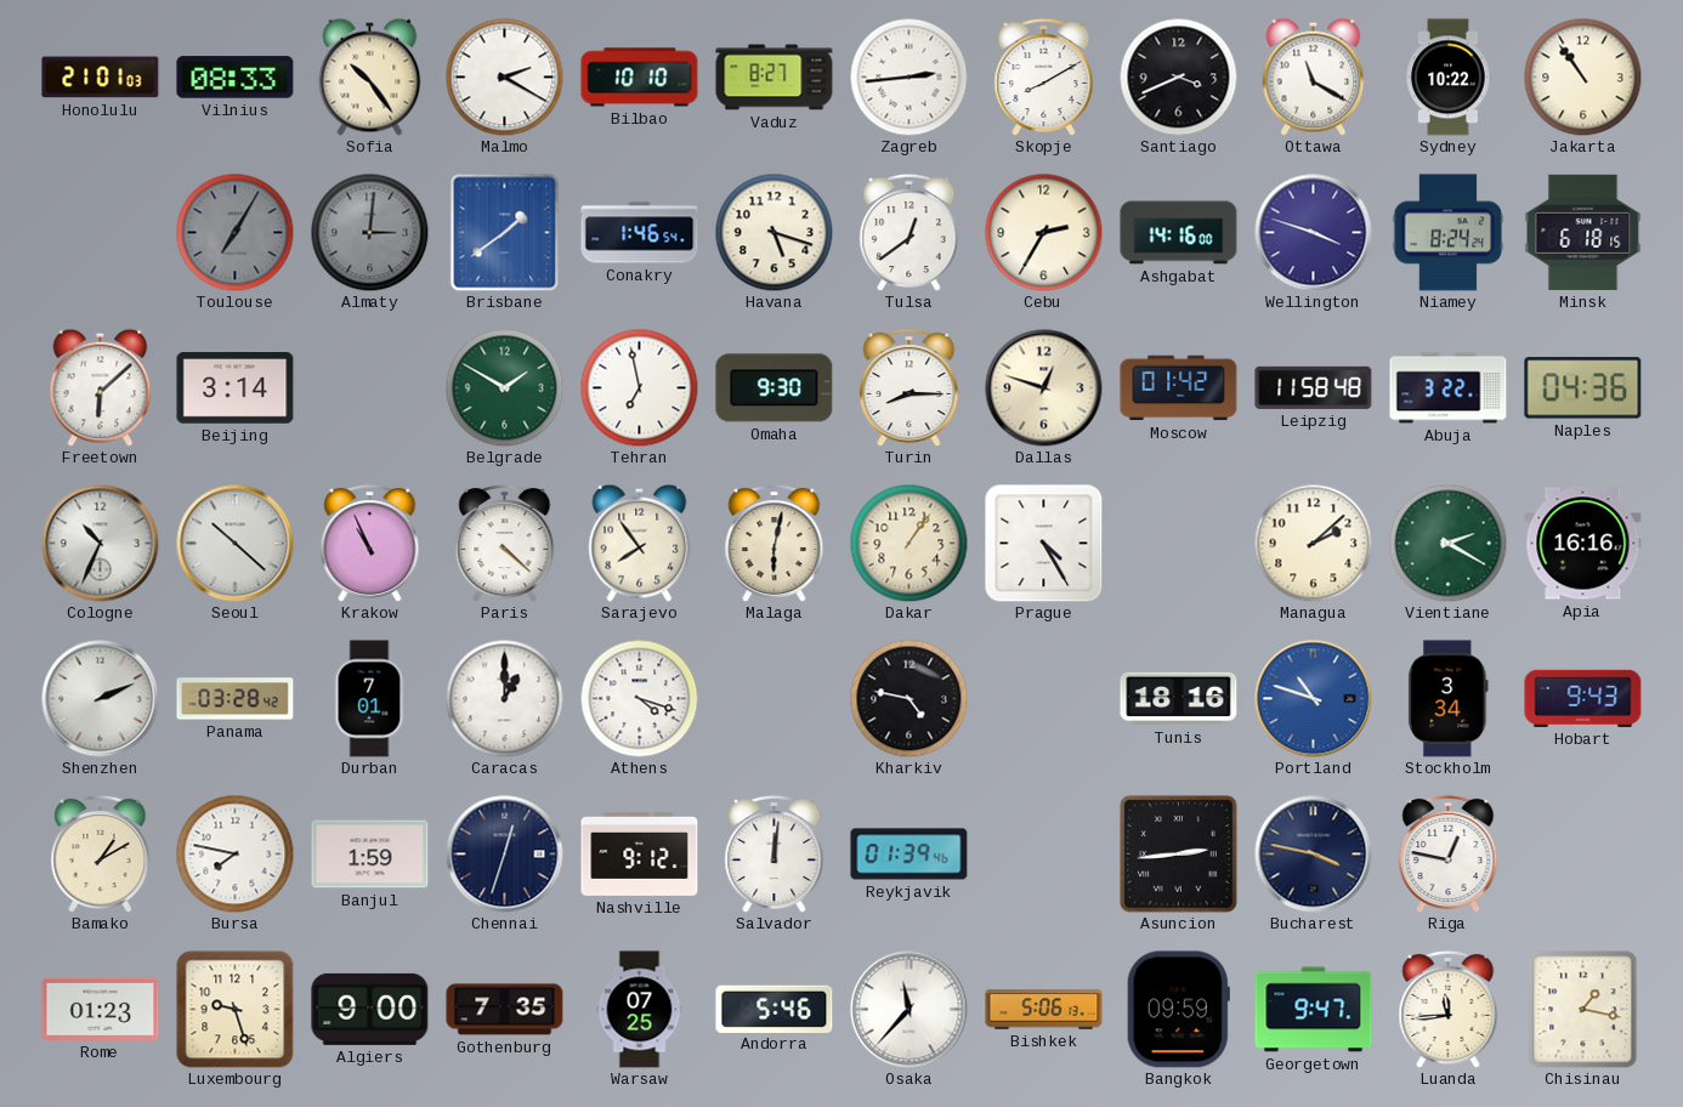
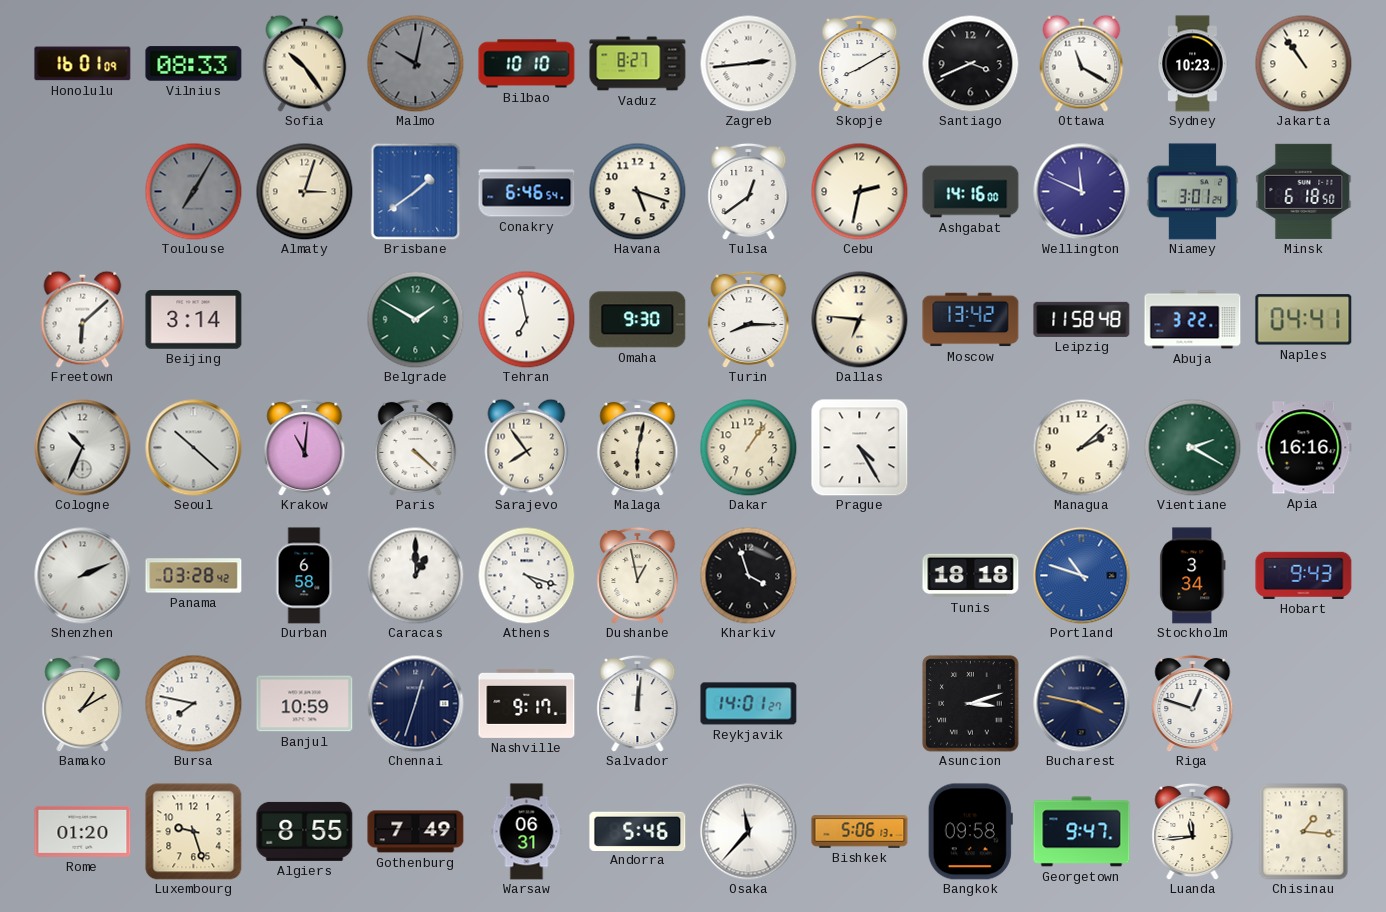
Honolulu: 21:01 -> 16:01
Malmo: 2:20 -> 10:02
Malmo dial: white -> grey
Sydney: 10:22 -> 10:23
Almaty: 3:01 -> 3:03
Almaty dial: grey -> cream
Conakry: 1:46 -> 6:46
Cebu: 2:35 -> 2:32
Wellington: 3:48 -> 11:49
Niamey: 8:24 -> 3:01
Minsk: 6:18:15 -> 6:18:50
Dallas: 12:48 -> 6:46
Moscow: 01:42 -> 13:42
Naples: 04:36 -> 04:41
Krakow: 10:56 -> 11:01
Durban: 7:01 -> 6:58
Dushanbe: none -> 12:58
Kharkiv: 4:47 -> 3:57
Tunis: 18:16 -> 18:18
Banjul: 1:59 -> 10:59
Nashville: 9:12 -> 9:17
Reykjavik: 01:39 -> 14:01
Asuncion: 2:44 -> 3:12
Riga: 12:47 -> 12:48
Rome: 01:23 -> 01:20
Algiers: 9:00 -> 8:55
Gothenburg: 7:35 -> 7:49
Warsaw: 07:25 -> 06:31
Bangkok: 09:59 -> 09:58
Chisinau: 1:17 -> 1:16
